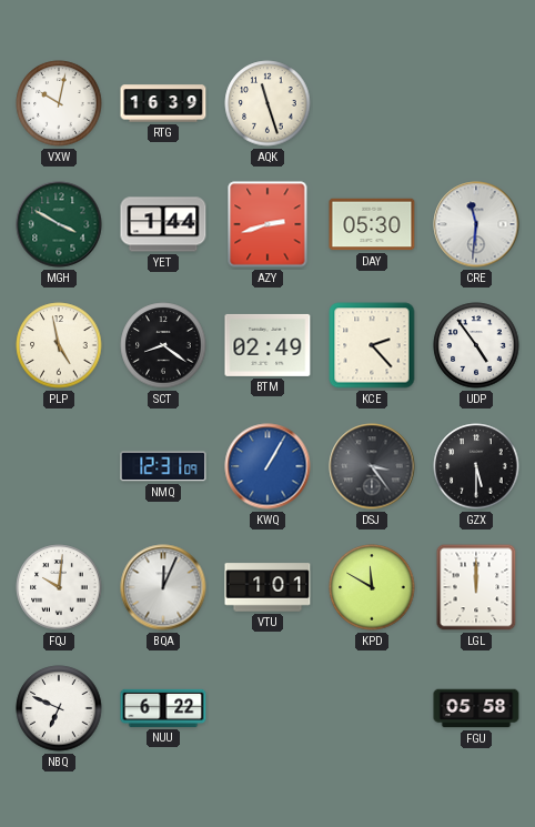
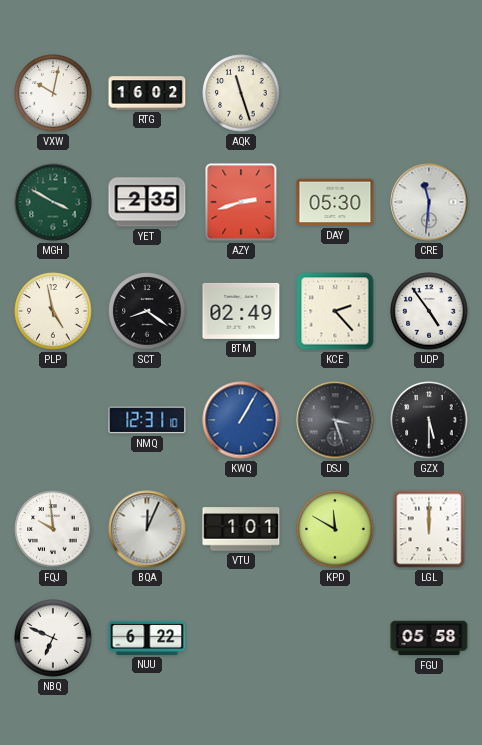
RTG: 16:39 -> 16:02
YET: 1:44 -> 2:35
NMQ: 12:31:09 -> 12:31:10
DSJ: 3:24 -> 3:27
FQJ: 10:01 -> 9:59
